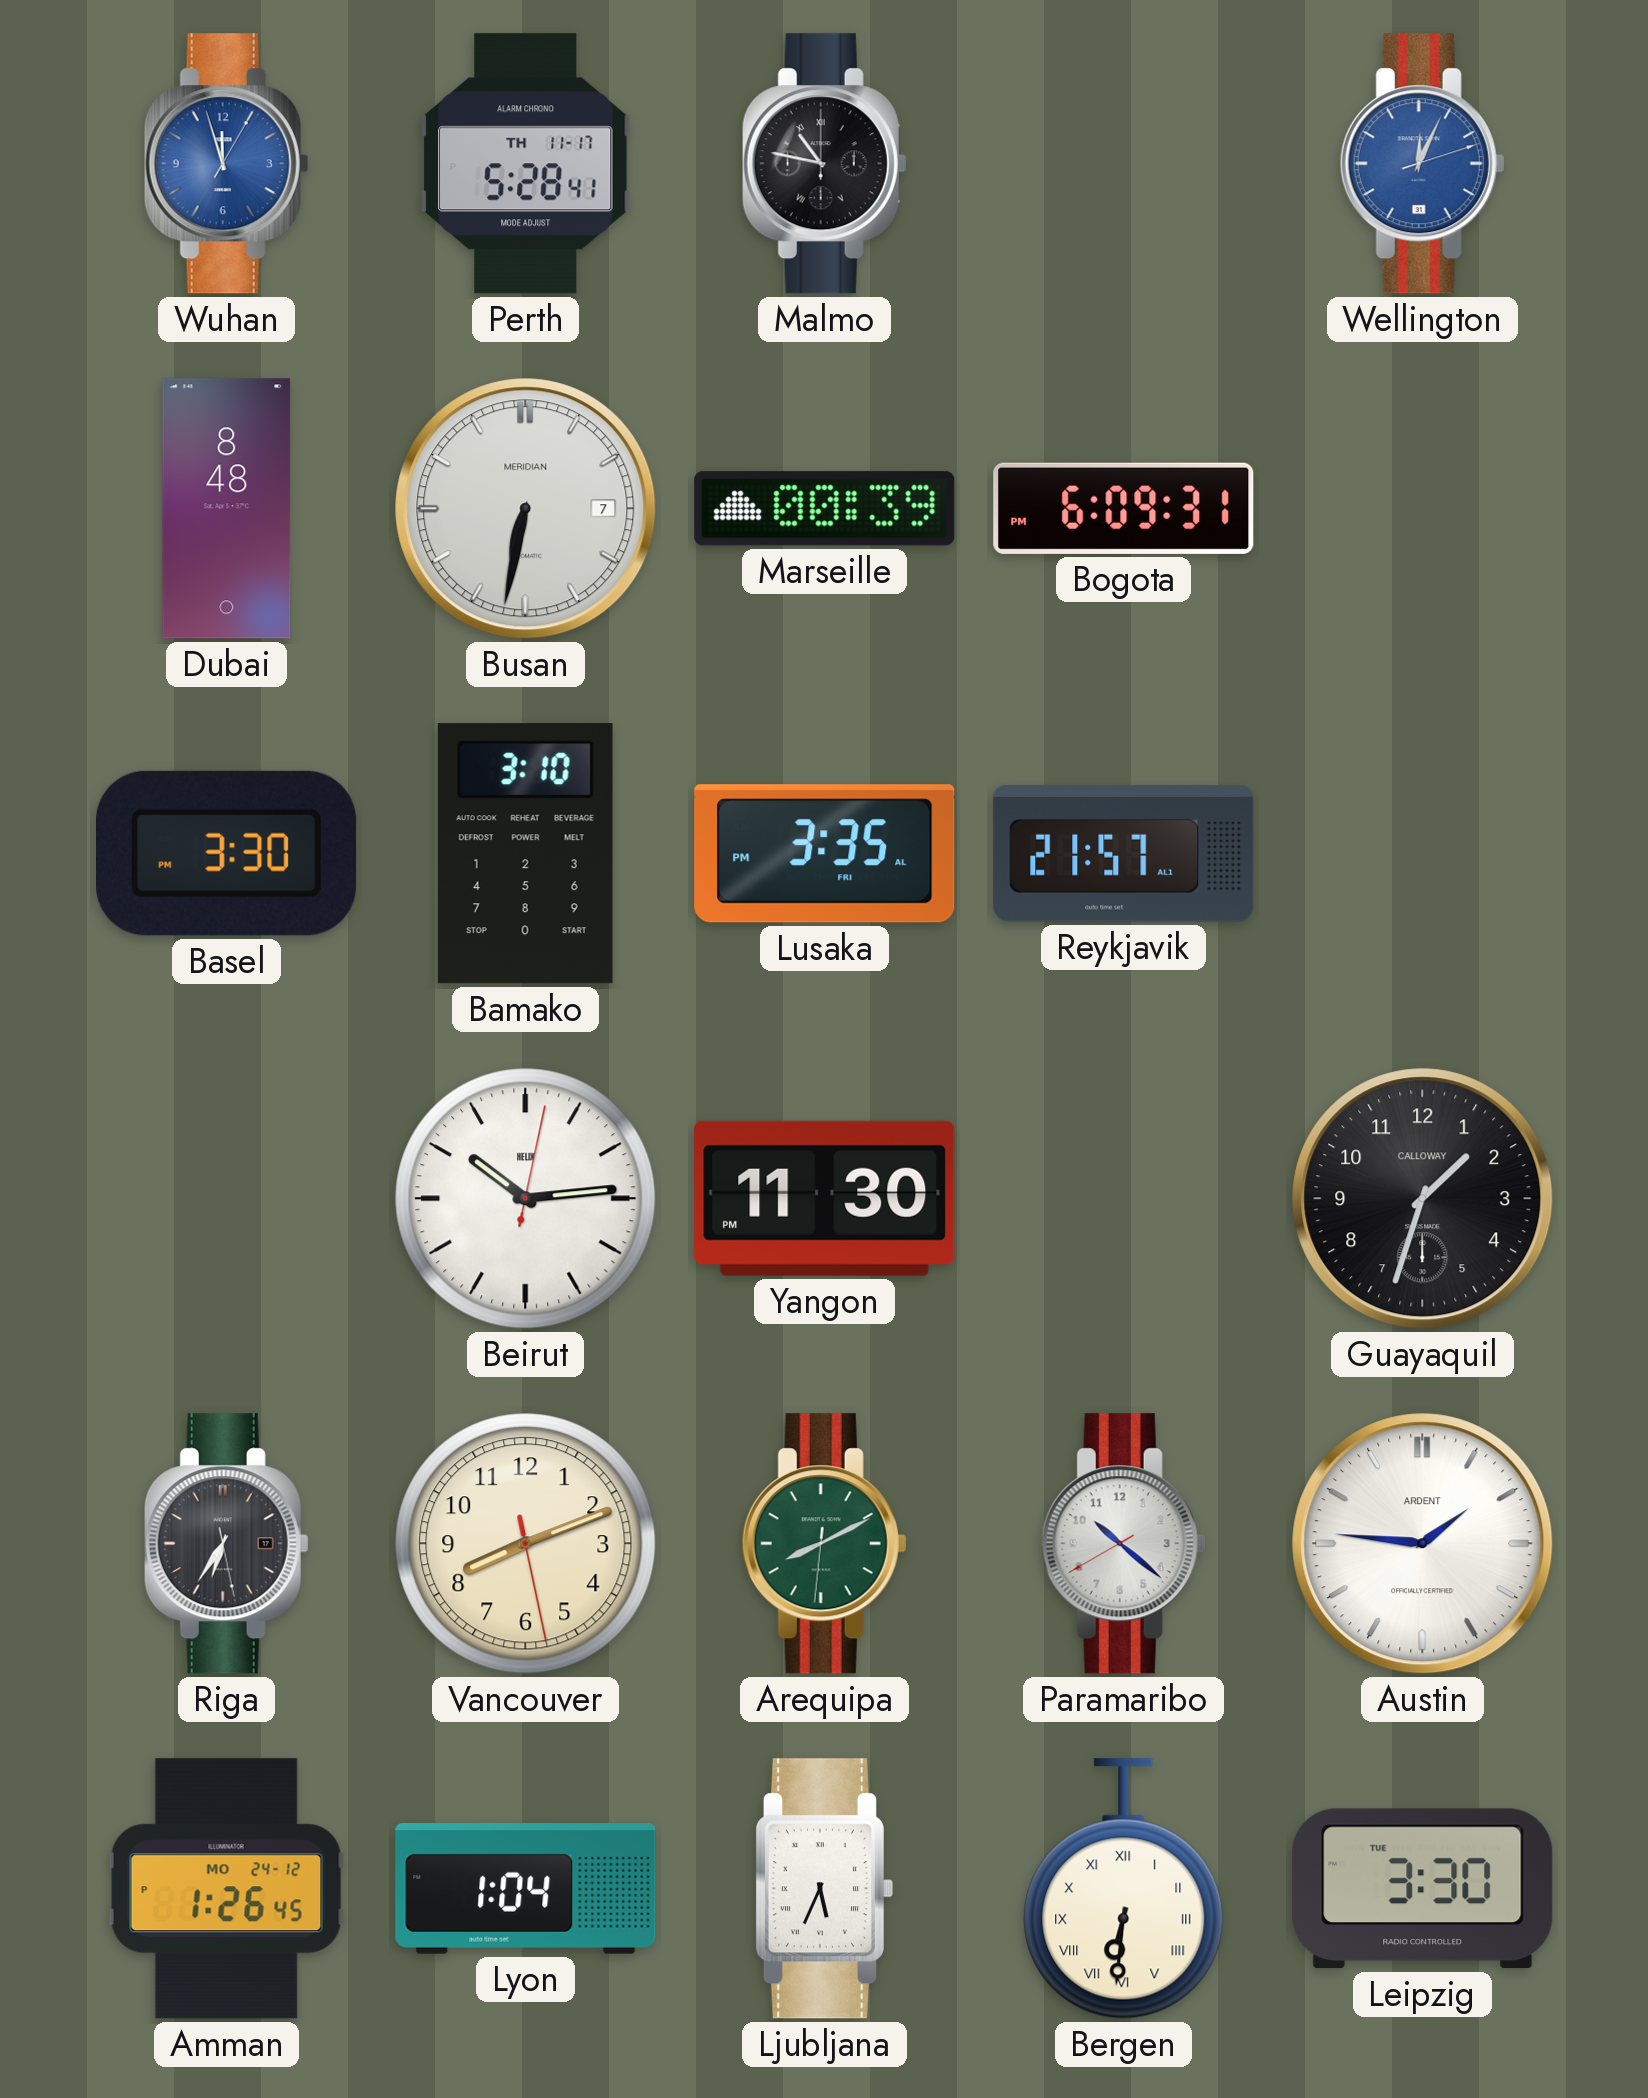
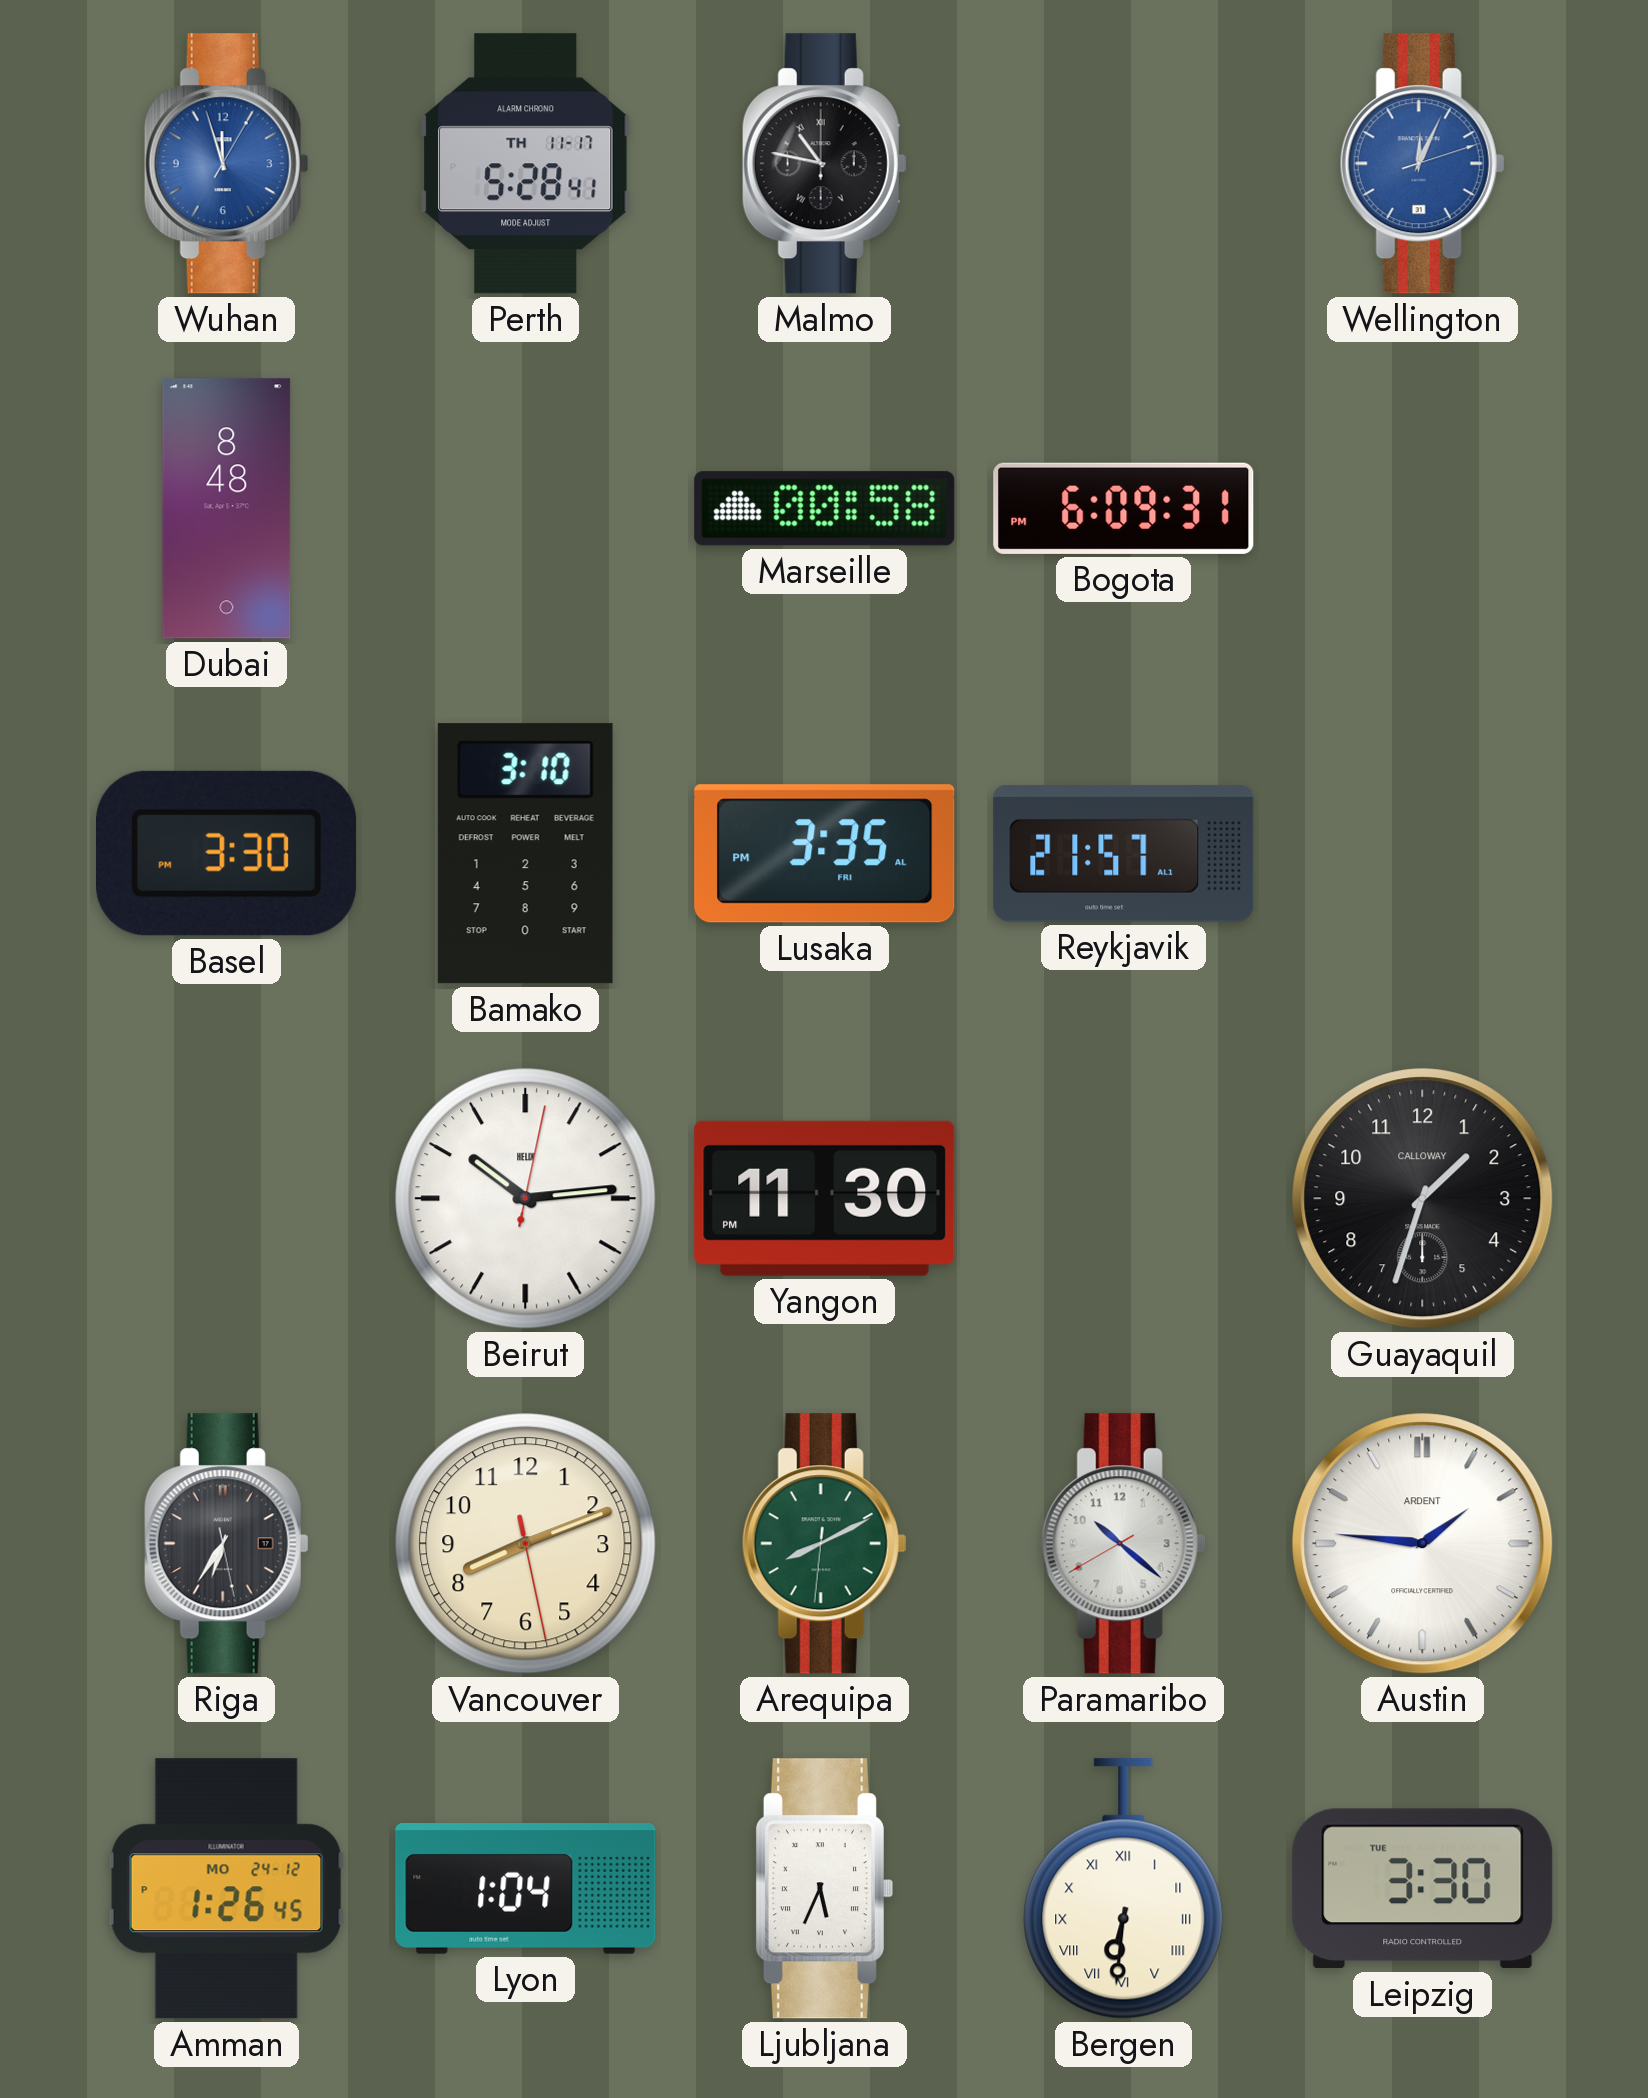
Busan: 6:32 -> none
Marseille: 00:39 -> 00:58
